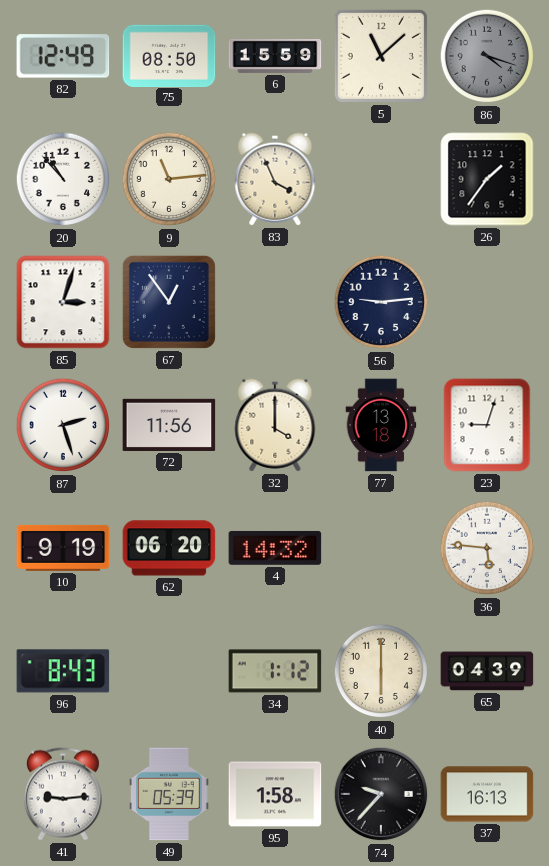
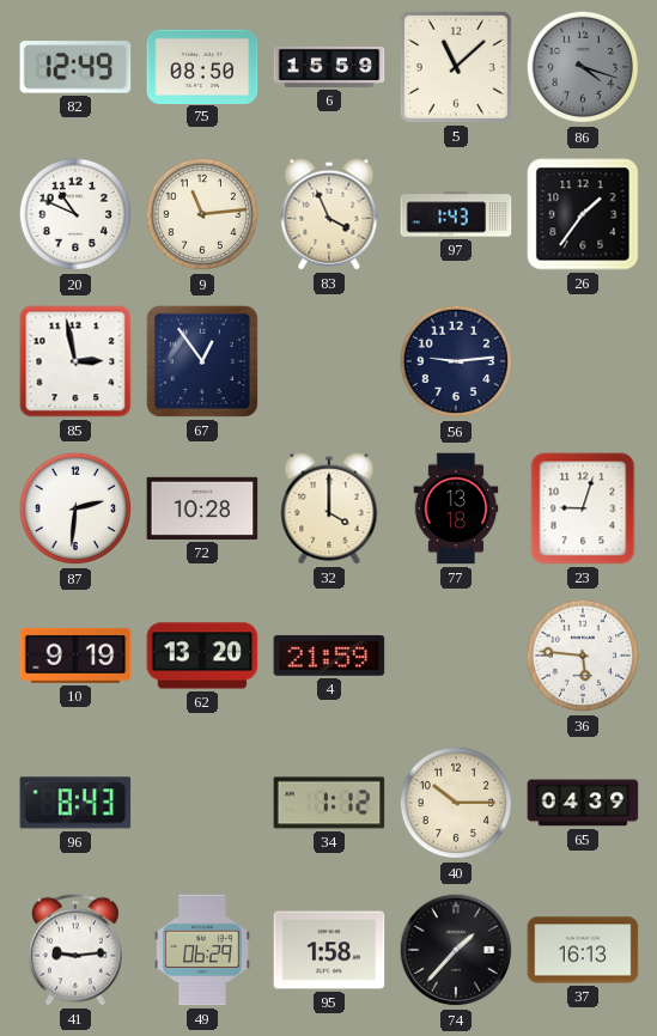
20: 10:53 -> 10:49
97: none -> 1:43
85: 3:03 -> 2:58
87: 2:27 -> 2:31
72: 11:56 -> 10:28
62: 06:20 -> 13:20
4: 14:32 -> 21:59
40: 6:00 -> 10:15
49: 05:39 -> 06:29
74: 9:37 -> 1:37
